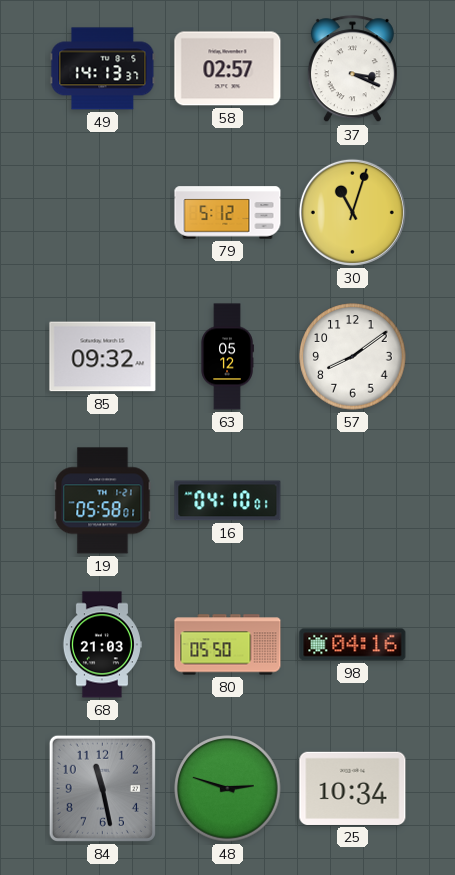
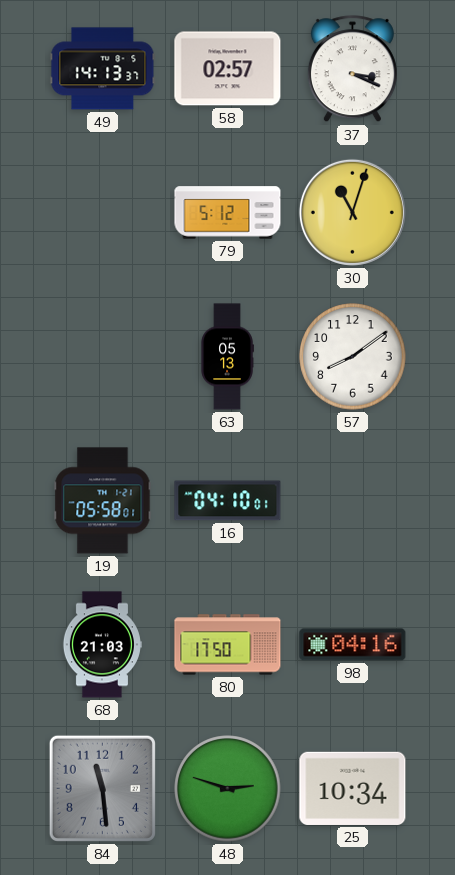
85: 09:32 -> none
63: 05:12 -> 05:13
80: 05:50 -> 17:50
84: 11:28 -> 11:29
